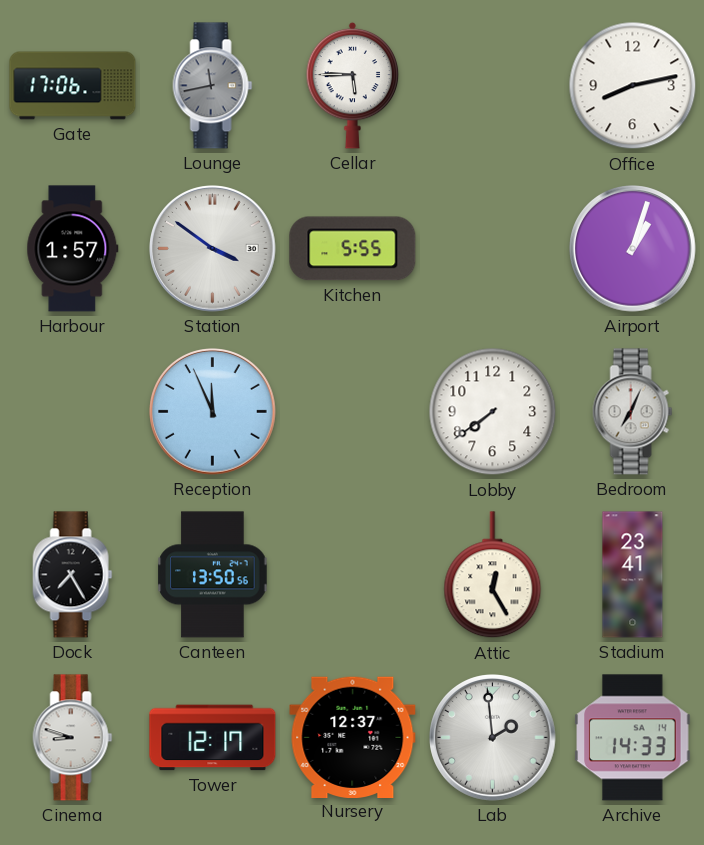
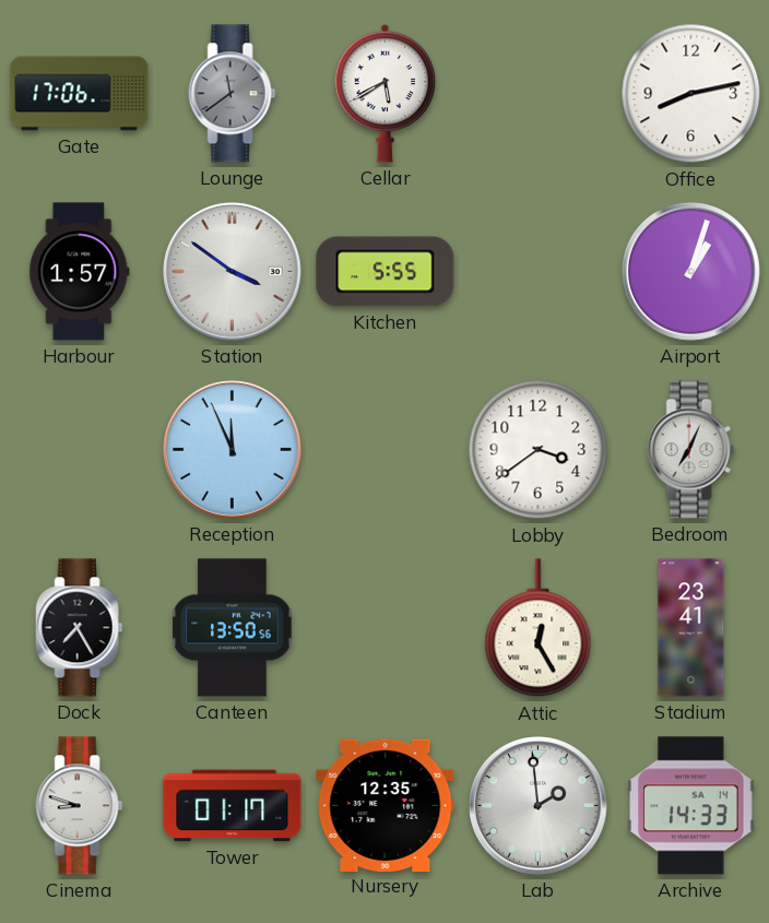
Lounge: 11:43 -> 11:39
Cellar: 5:45 -> 5:40
Lobby: 7:39 -> 3:39
Tower: 12:17 -> 01:17
Nursery: 12:37 -> 12:35
